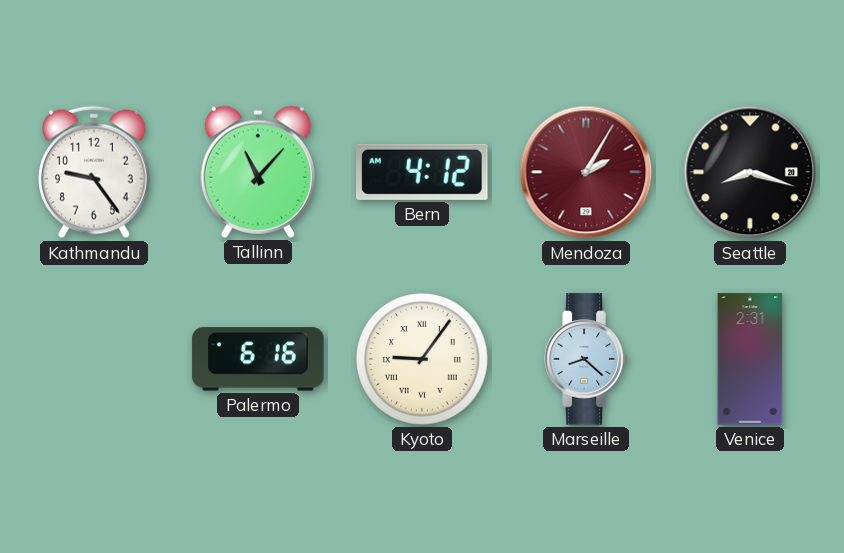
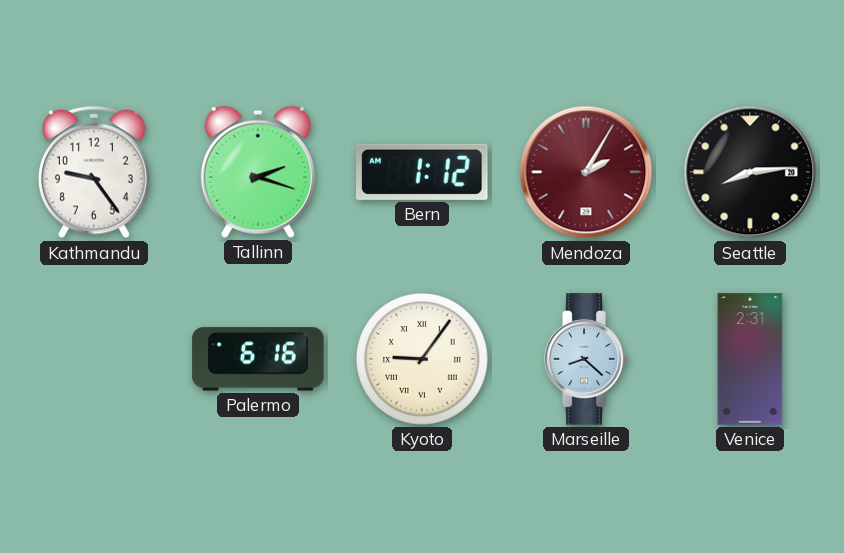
Tallinn: 11:07 -> 2:18
Bern: 4:12 -> 1:12
Seattle: 8:18 -> 8:14
